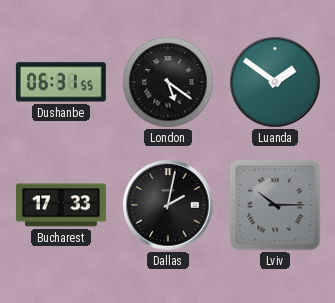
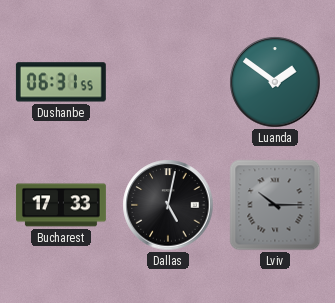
London: 5:21 -> none
Dallas: 2:02 -> 5:02
